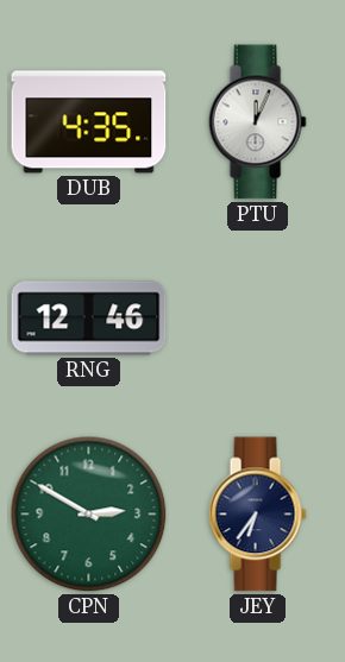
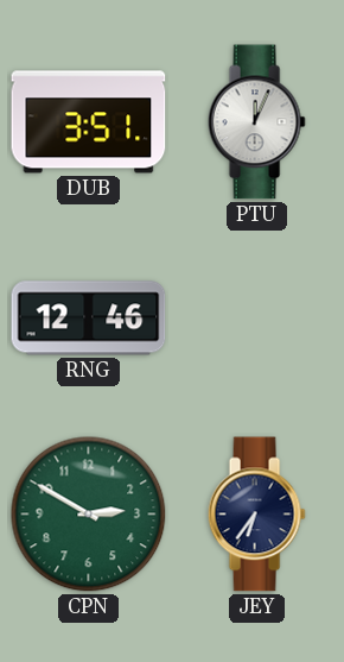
DUB: 4:35 -> 3:51
